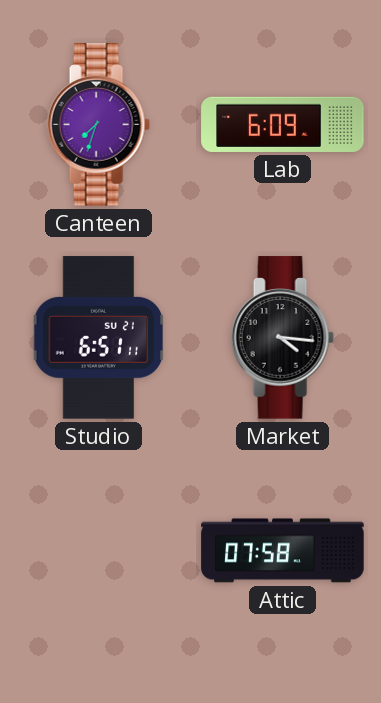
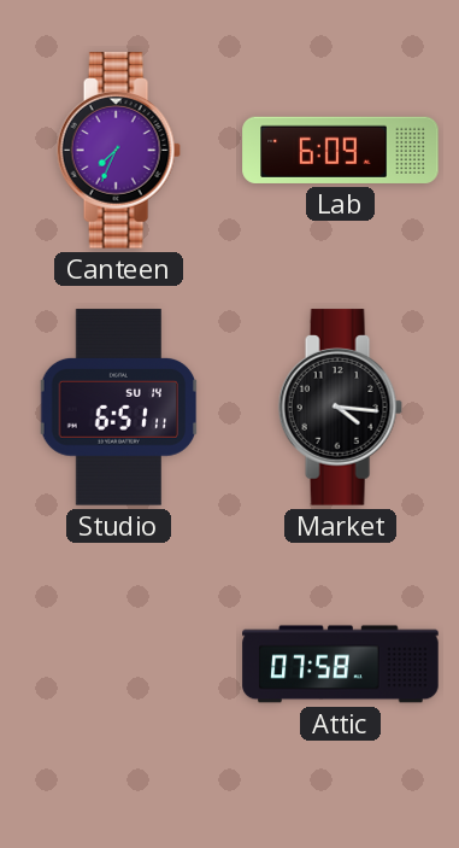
Canteen: 7:33 -> 7:34
Studio date: SU 21 -> SU 14
